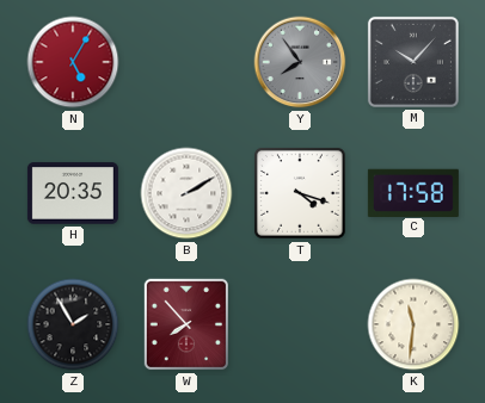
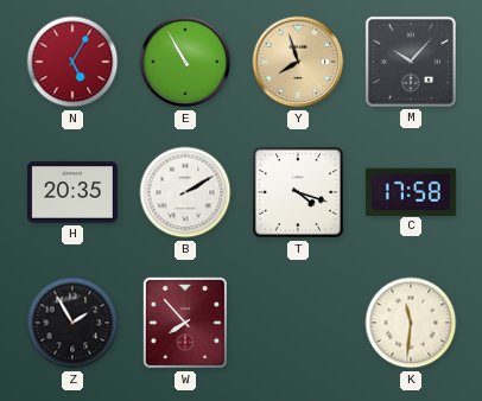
E: none -> 10:55
Y: 7:54 -> 7:57
Y dial: grey -> champagne
